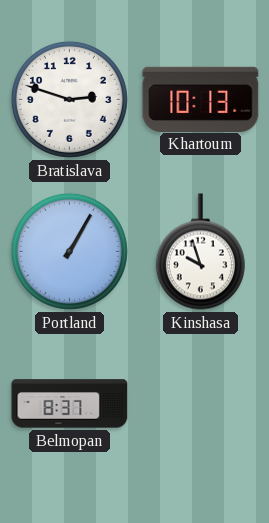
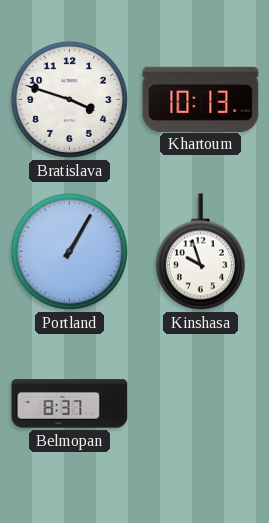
Bratislava: 2:48 -> 3:48
